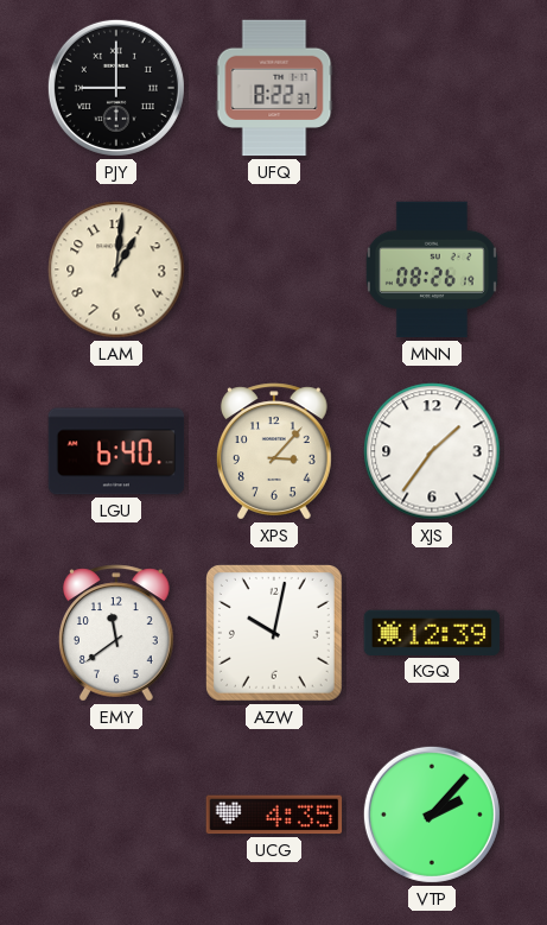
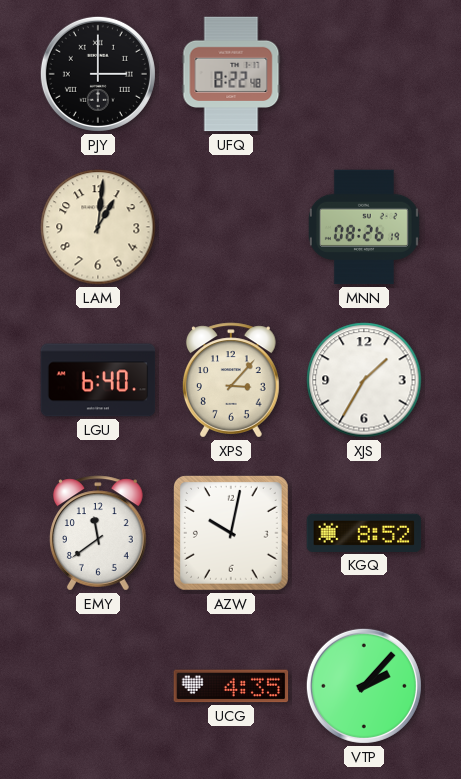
PJY: 9:00 -> 3:00
UFQ: 8:22:37 -> 8:22:48
XJS: 1:36 -> 1:35
KGQ: 12:39 -> 8:52
